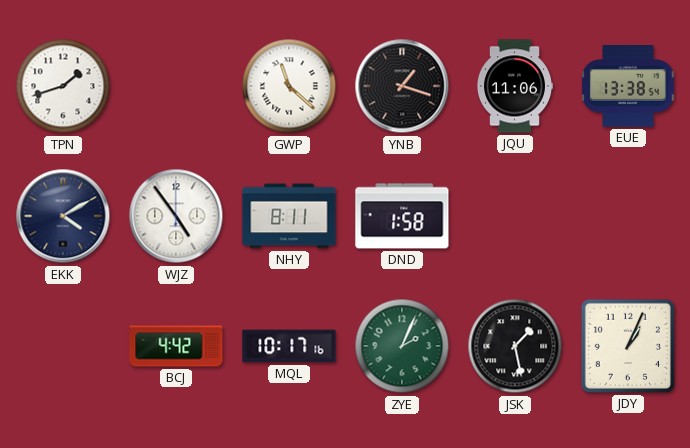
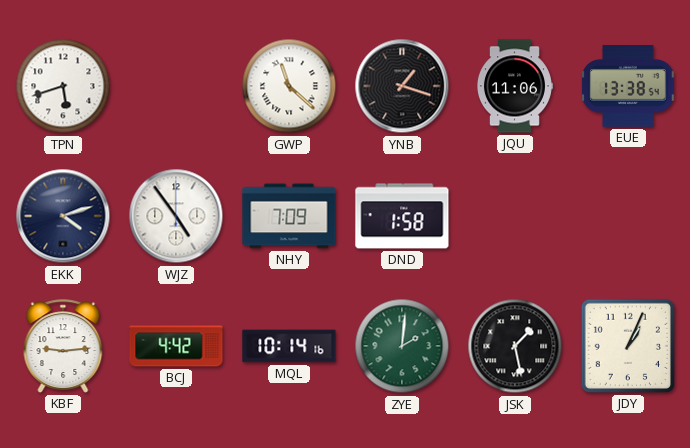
TPN: 1:42 -> 5:42
EKK: 4:10 -> 4:12
NHY: 8:11 -> 7:09
KBF: none -> 9:14
MQL: 10:17 -> 10:14
ZYE: 2:04 -> 2:01
